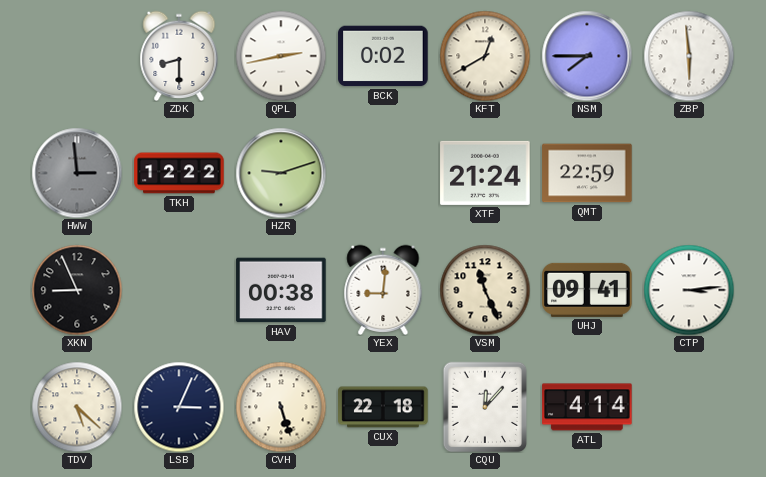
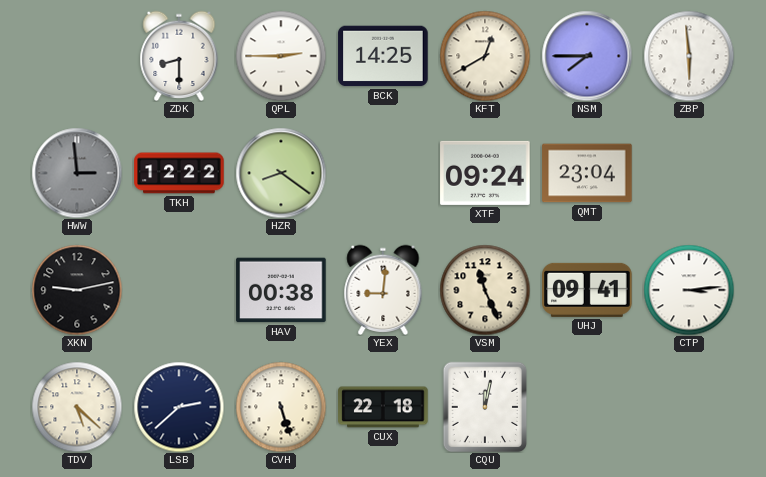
QPL: 2:43 -> 2:45
BCK: 0:02 -> 14:25
HZR: 9:12 -> 8:21
XTF: 21:24 -> 09:24
QMT: 22:59 -> 23:04
XKN: 8:56 -> 9:13
LSB: 3:04 -> 2:38
CQU: 12:07 -> 12:02
ATL: 4:14 -> none
